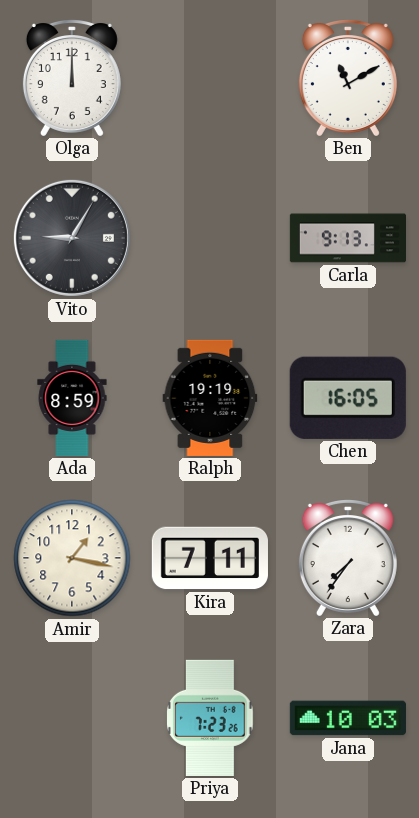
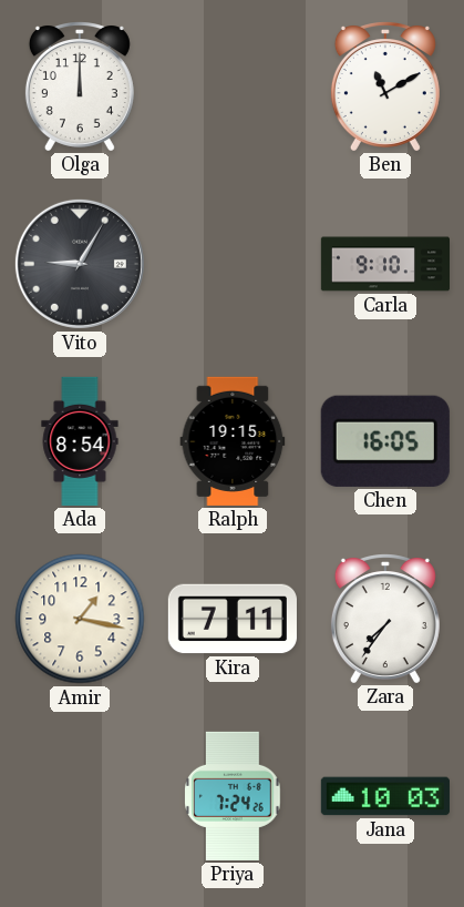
Carla: 9:13 -> 9:10
Ada: 8:59 -> 8:54
Ralph: 19:19 -> 19:15
Priya: 7:23 -> 7:24
